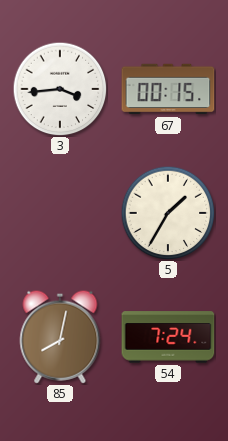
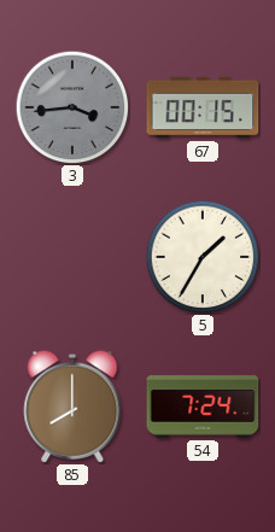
3 dial: white -> grey
85: 8:02 -> 8:00
